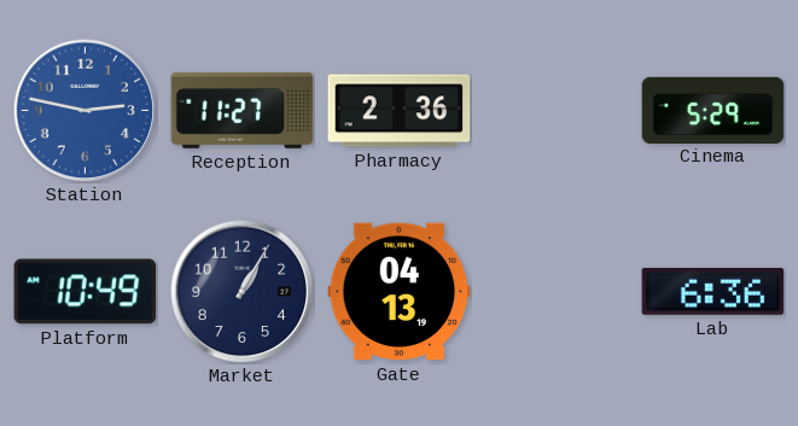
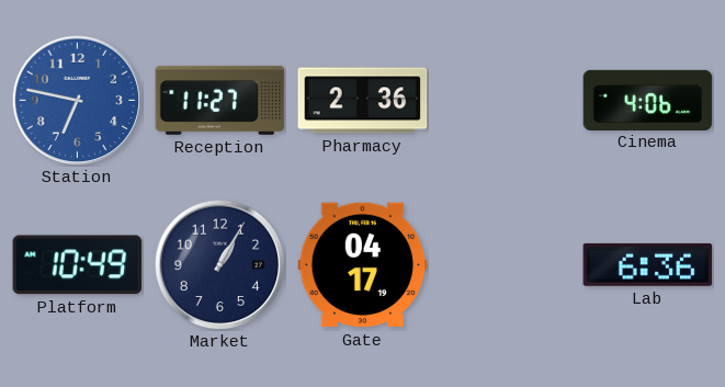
Station: 2:47 -> 6:47
Cinema: 5:29 -> 4:06
Gate: 04:13 -> 04:17
